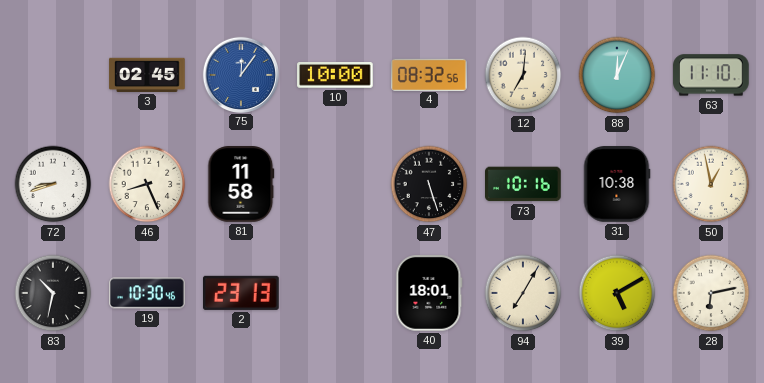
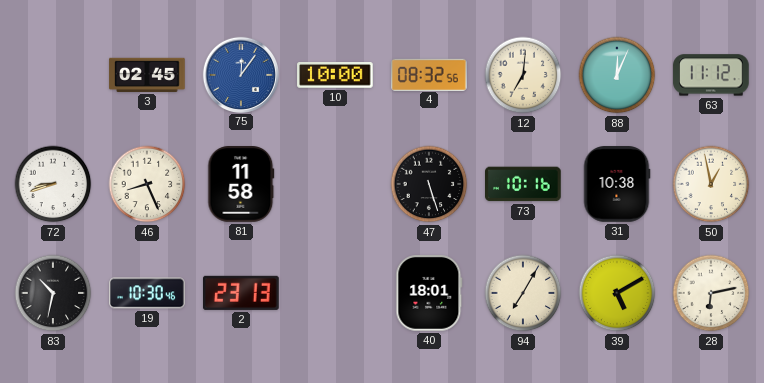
63: 11:10 -> 11:12
